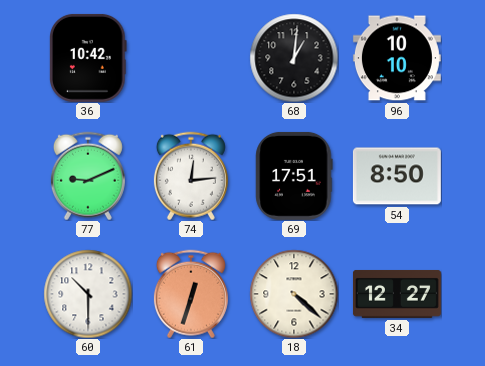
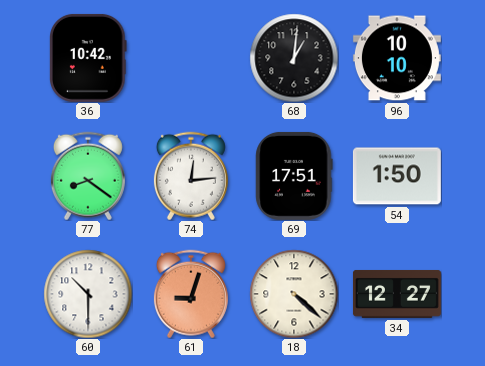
77: 9:11 -> 8:21
54: 8:50 -> 1:50
61: 12:33 -> 9:03
